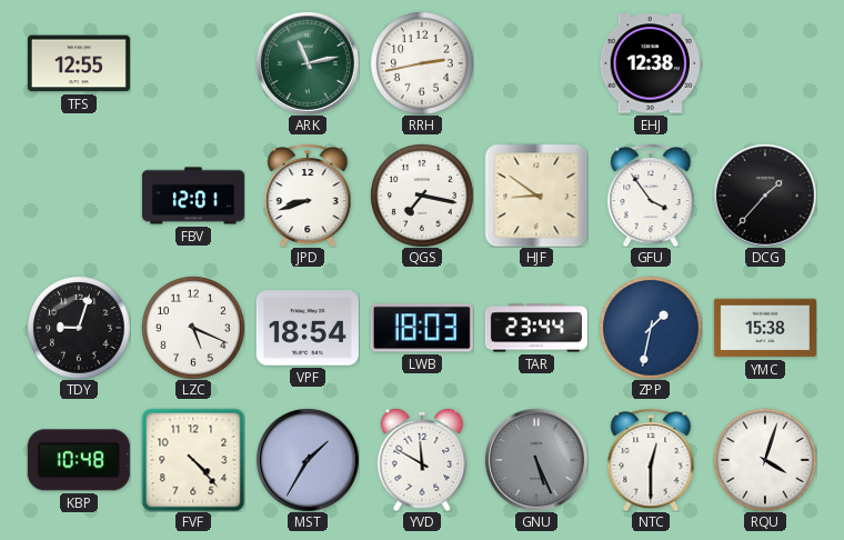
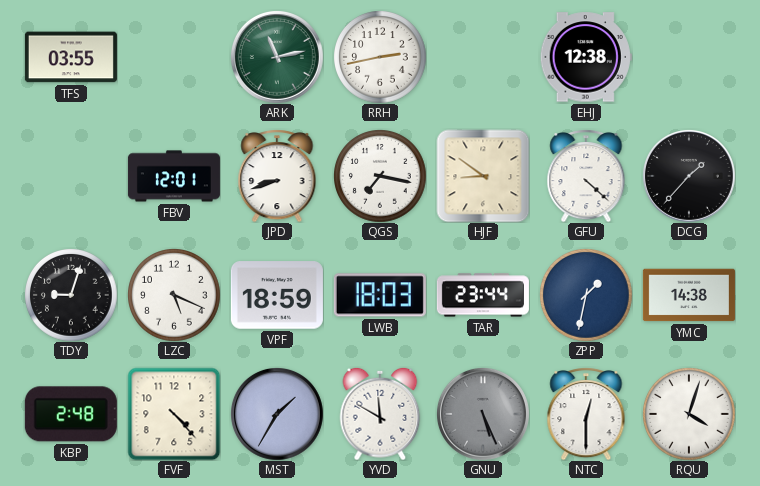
TFS: 12:55 -> 03:55
GFU: 3:54 -> 4:22
VPF: 18:54 -> 18:59
YMC: 15:38 -> 14:38
KBP: 10:48 -> 2:48
